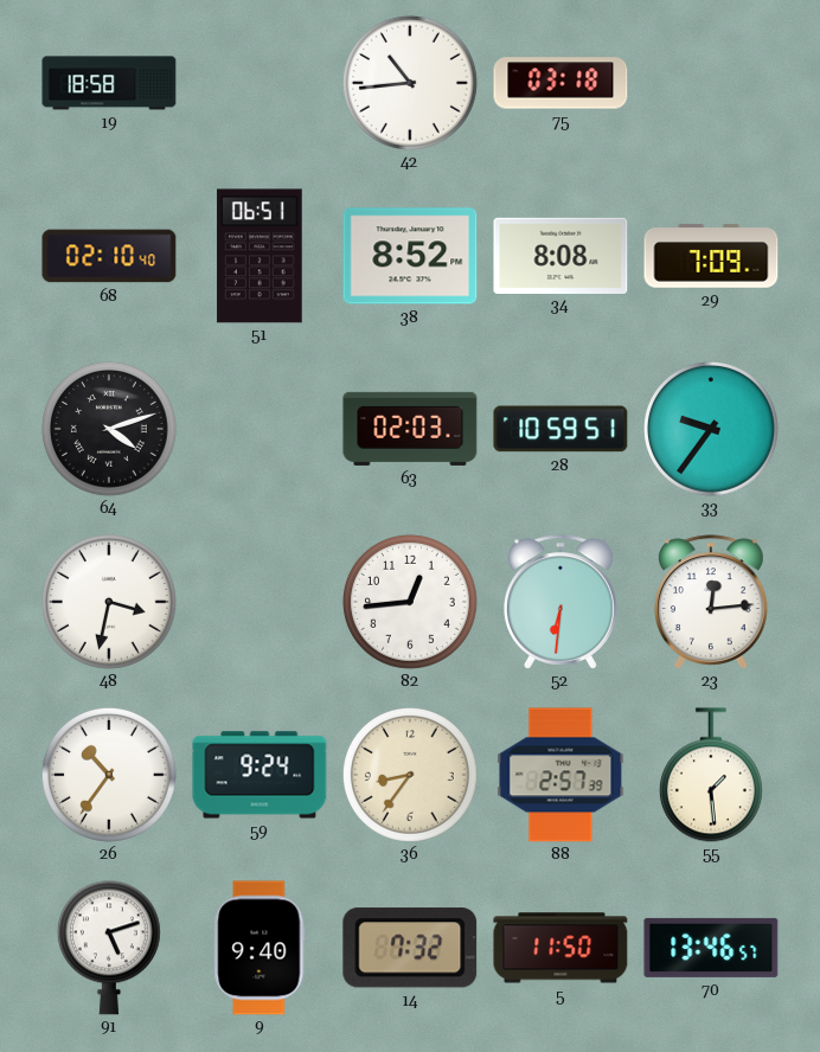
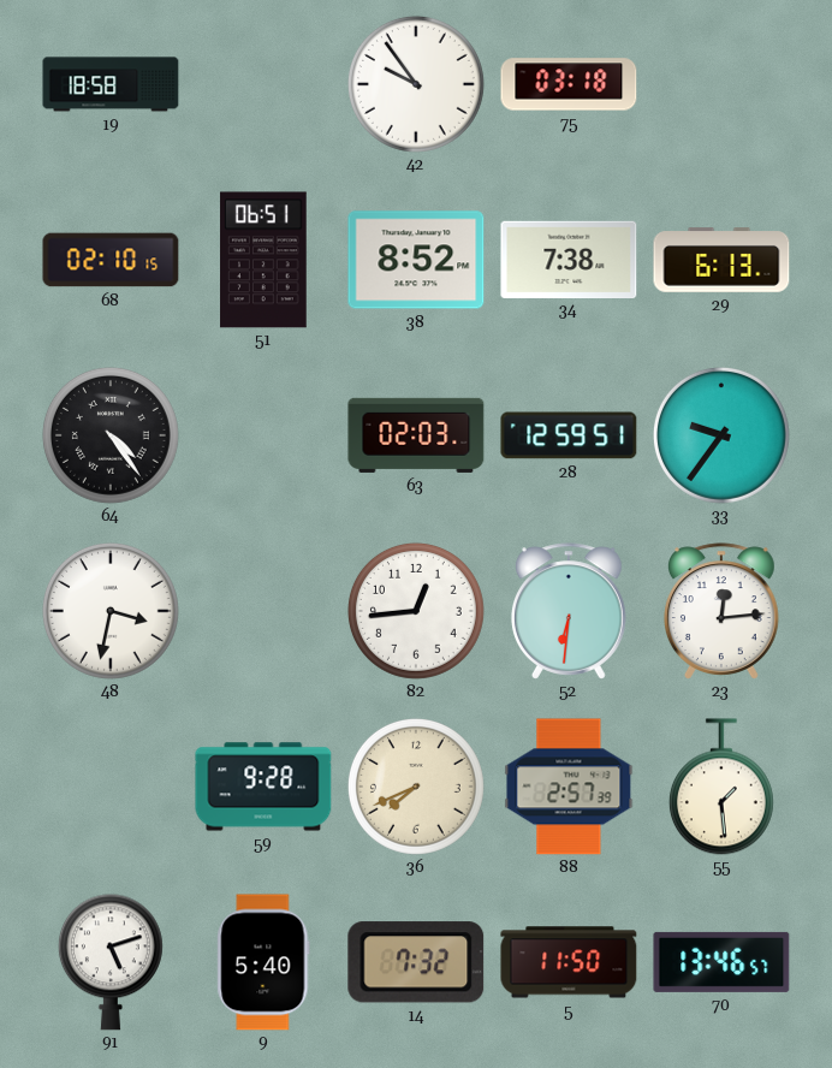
42: 10:44 -> 9:54
68: 02:10:40 -> 02:10:15
34: 8:08 -> 7:38
29: 7:09 -> 6:13
64: 4:12 -> 4:24
28: 10:59 -> 12:59
26: 10:36 -> none
59: 9:24 -> 9:28
36: 8:36 -> 7:41
9: 9:40 -> 5:40
